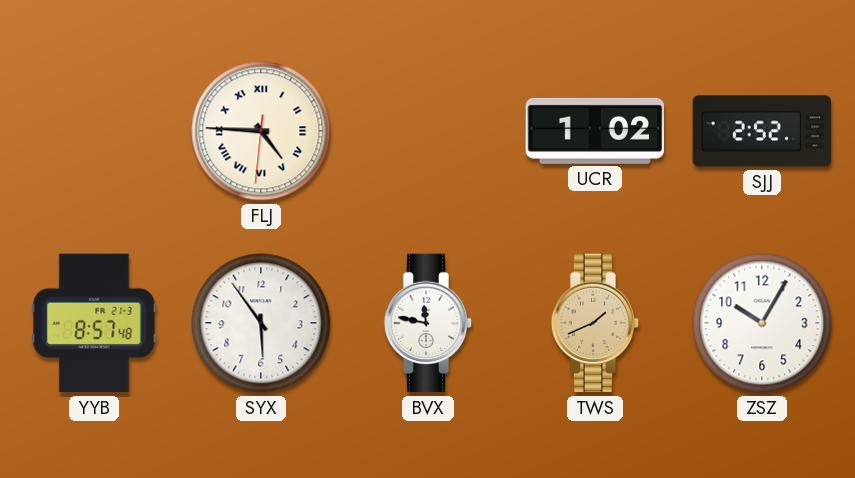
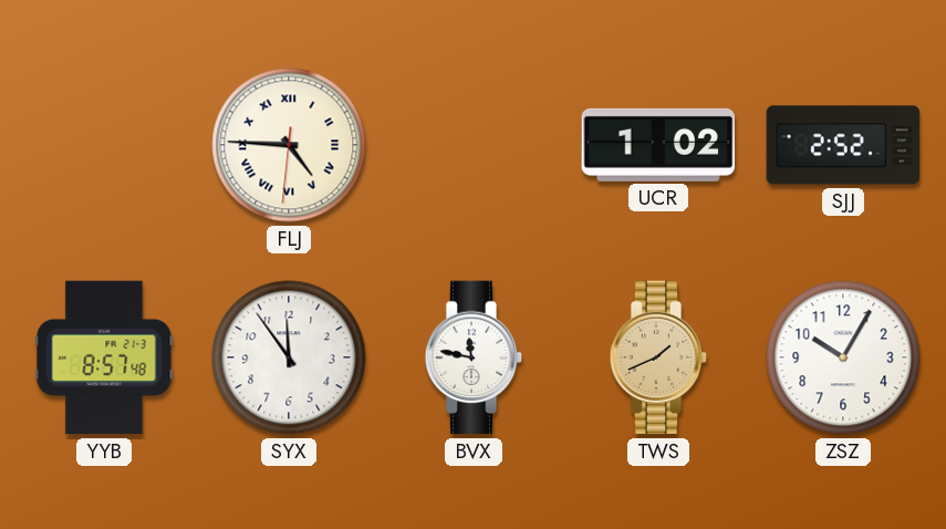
SYX: 5:54 -> 11:54
